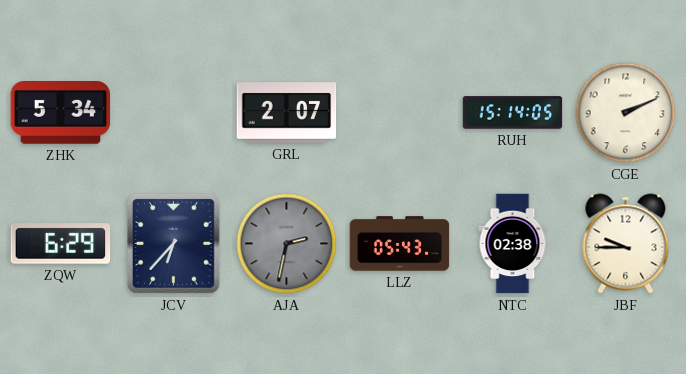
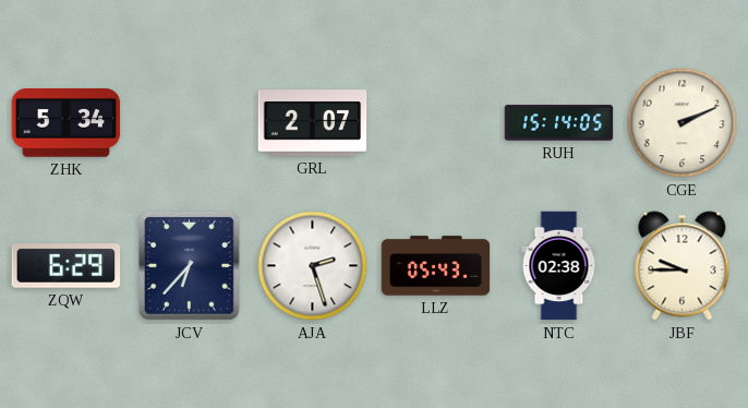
AJA: 2:32 -> 2:27
AJA dial: grey -> white
